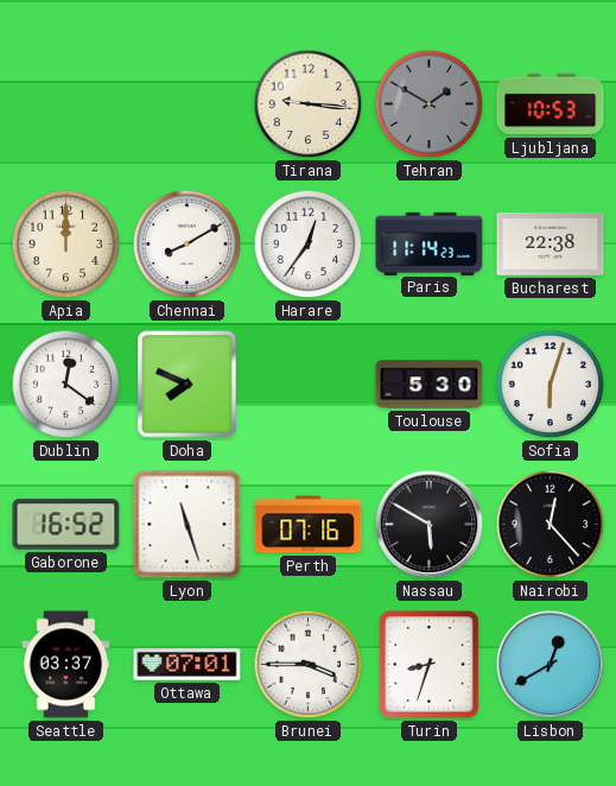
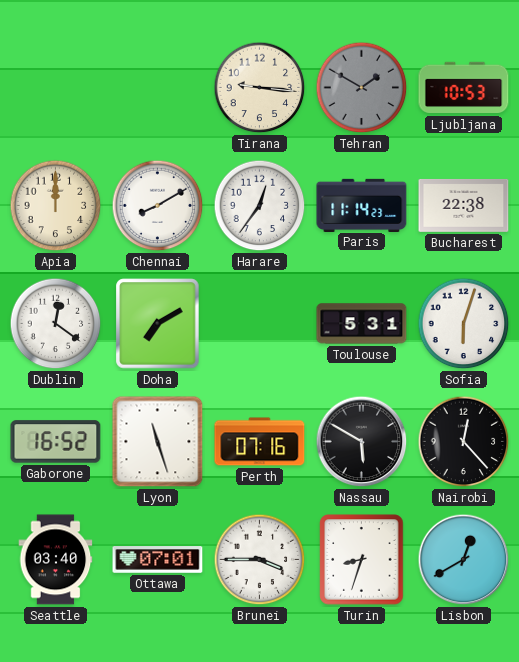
Doha: 7:49 -> 7:10
Toulouse: 5:30 -> 5:31
Seattle: 03:37 -> 03:40
